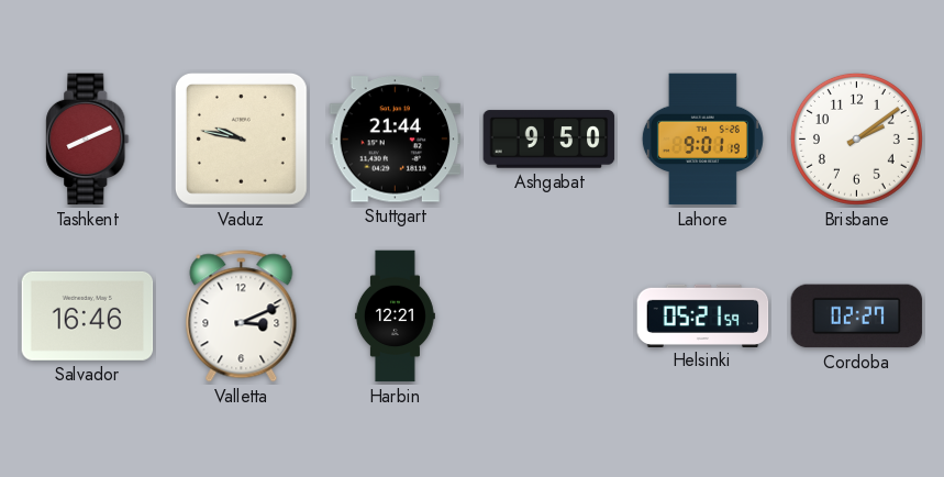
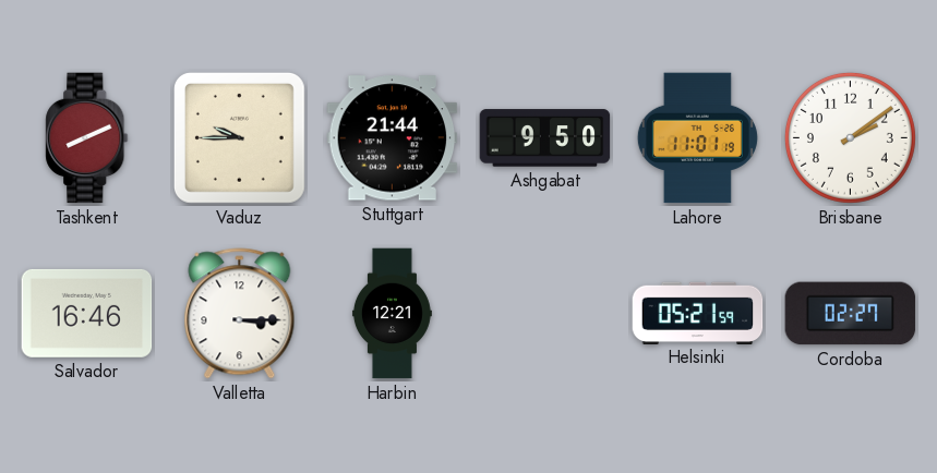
Vaduz: 9:47 -> 9:45
Lahore: 9:01 -> 11:01
Valletta: 3:11 -> 3:15
